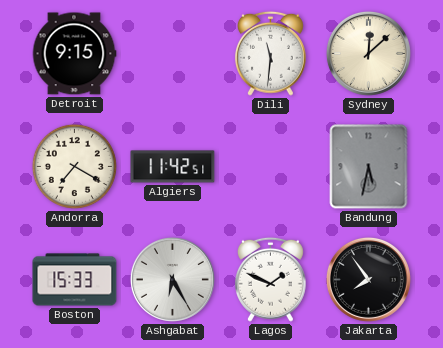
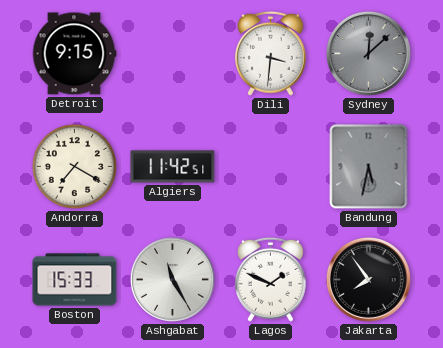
Dili: 11:31 -> 3:31
Sydney dial: cream -> grey
Ashgabat: 6:25 -> 11:25
